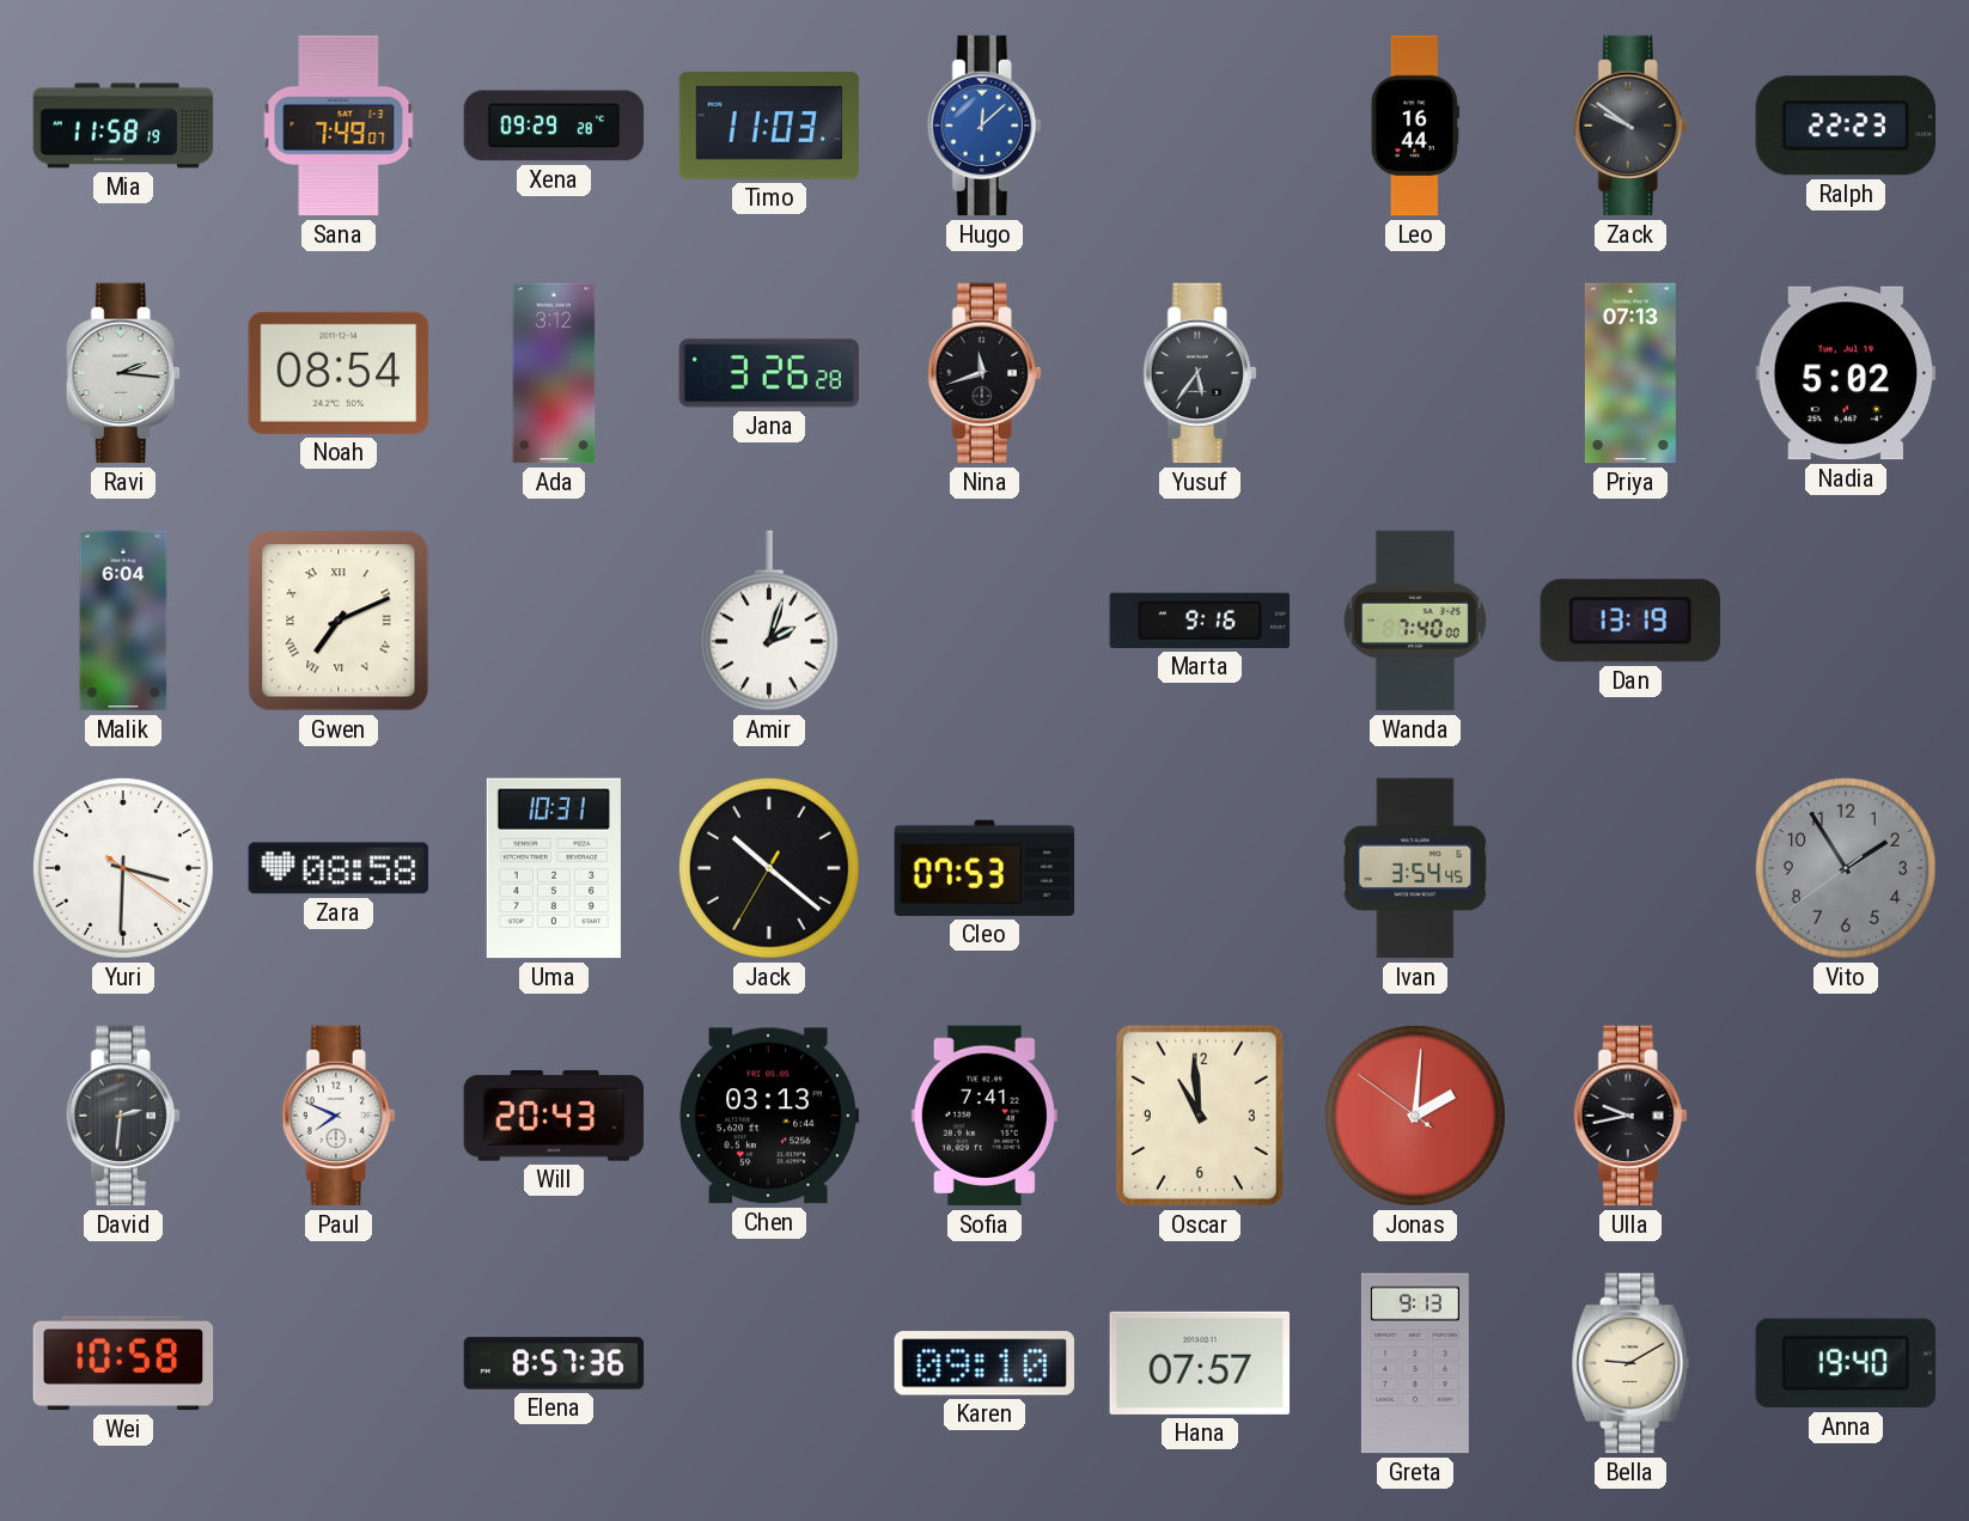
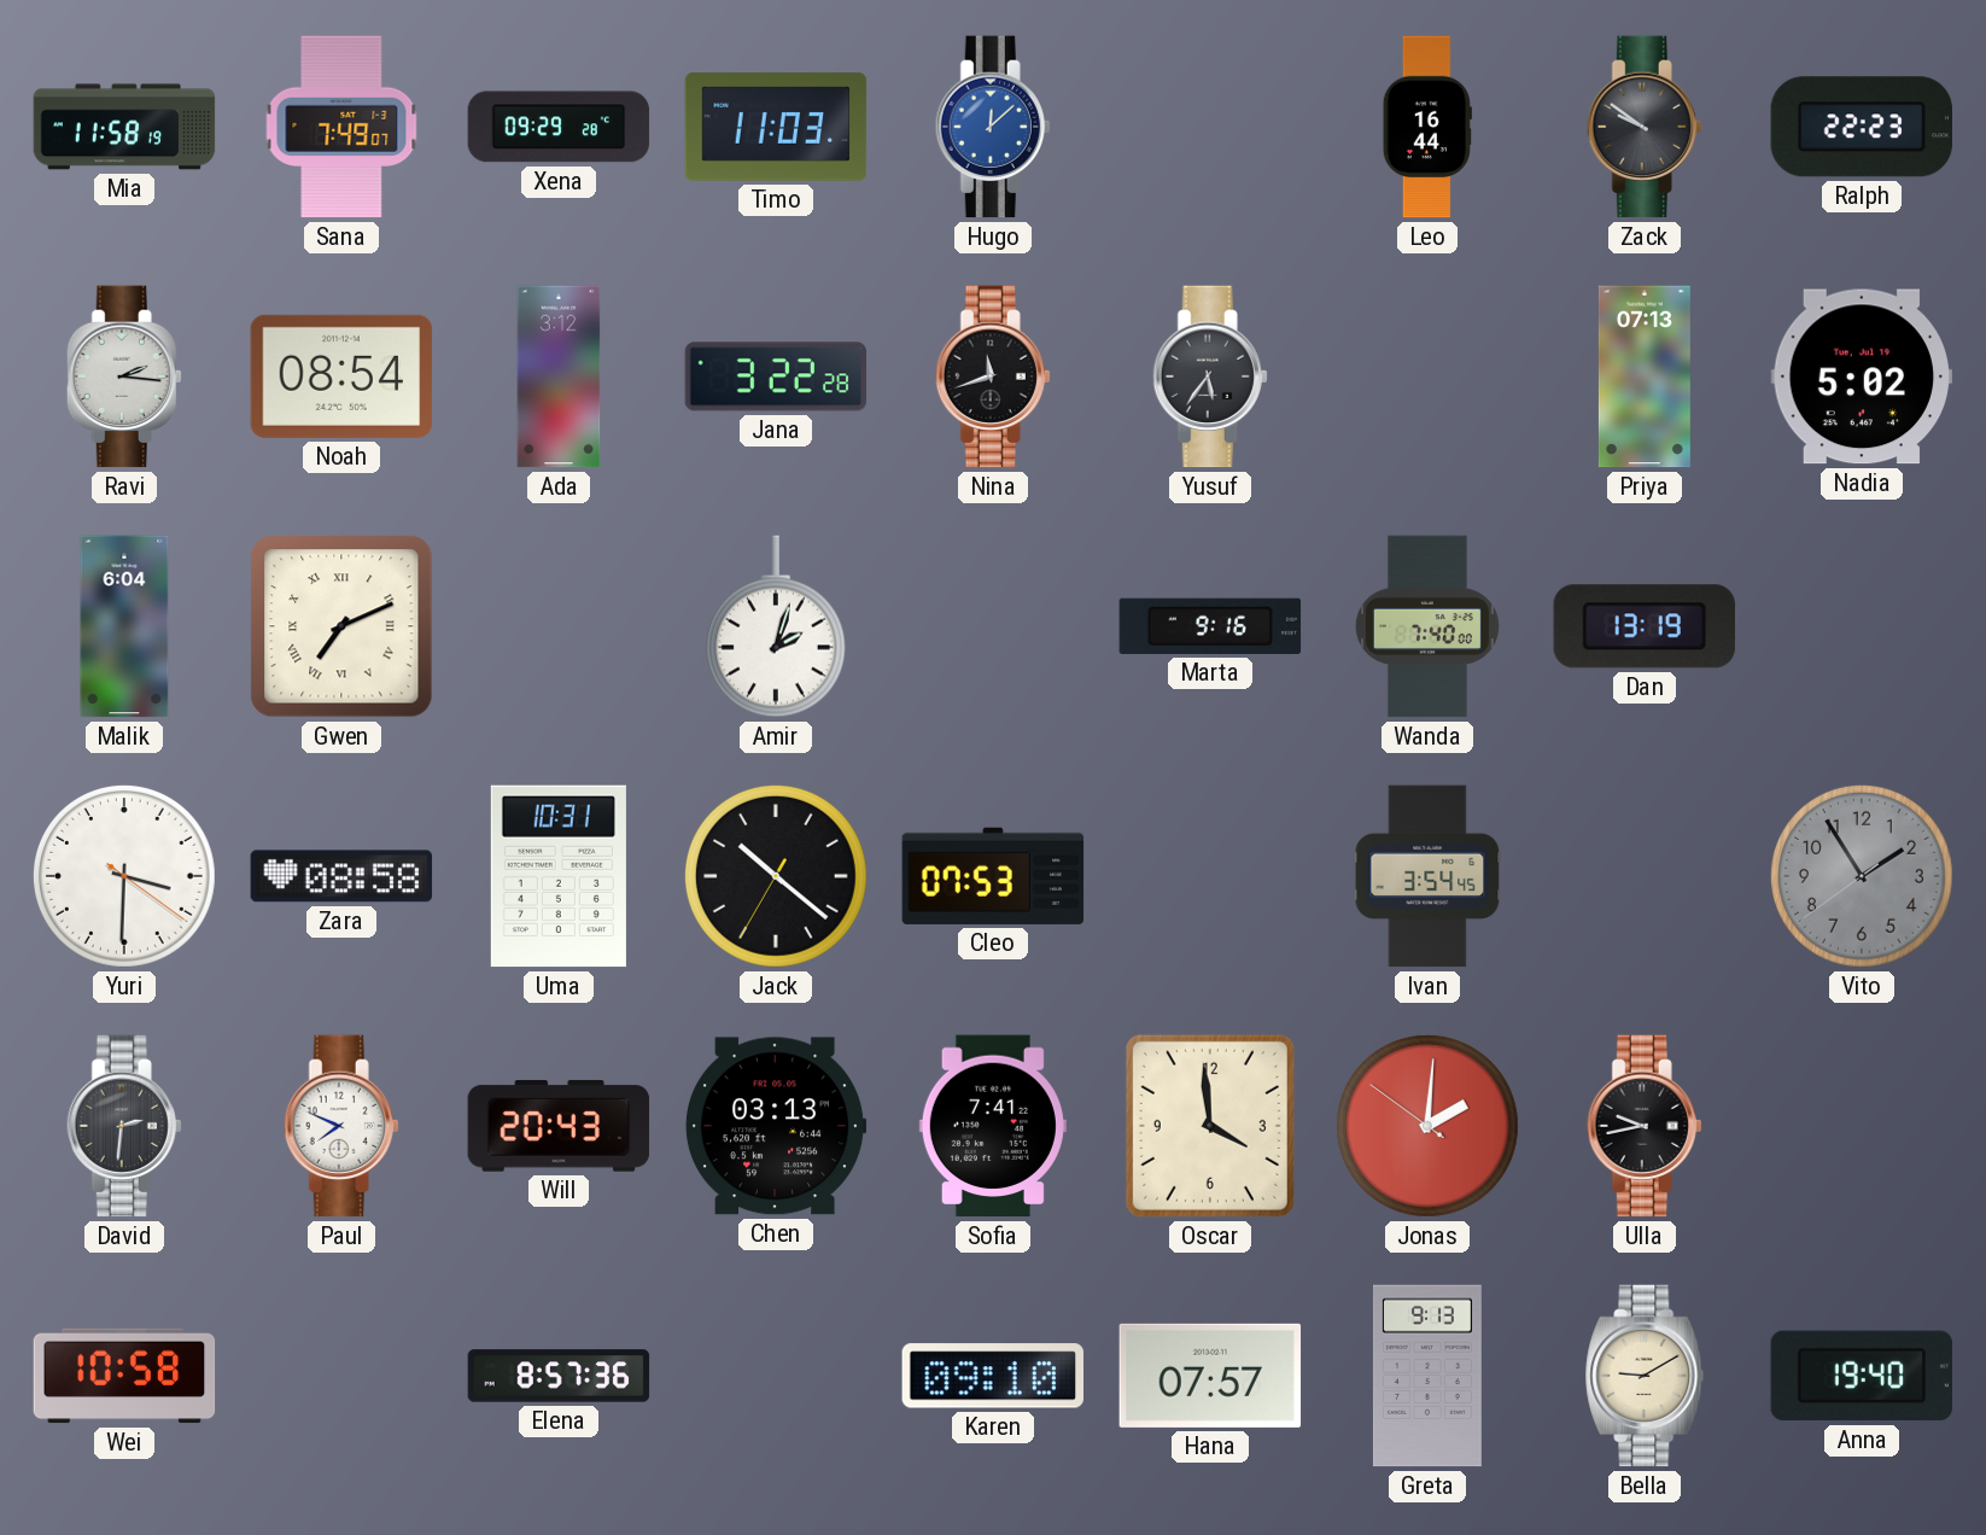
Jana: 3:26 -> 3:22
Oscar: 10:59 -> 3:59
